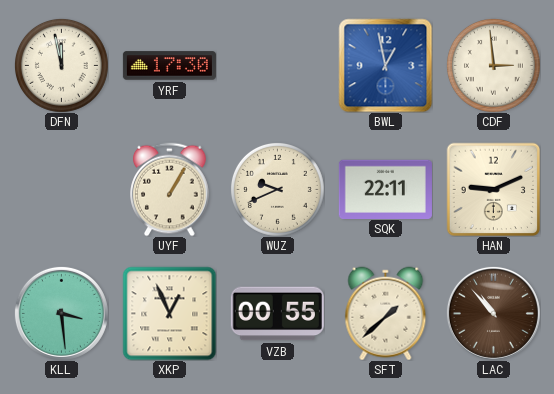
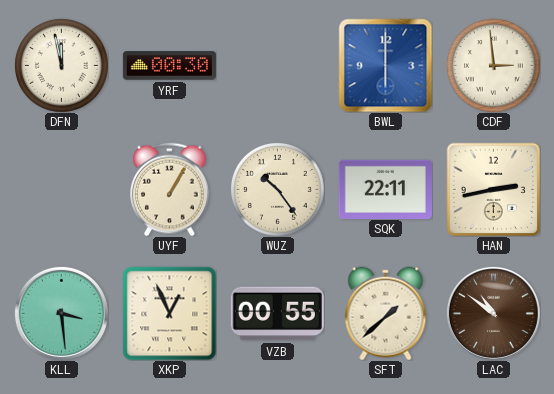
YRF: 17:30 -> 00:30
BWL: 12:58 -> 6:00
WUZ: 9:41 -> 10:24
HAN: 9:11 -> 2:43
LAC: 10:53 -> 10:51
